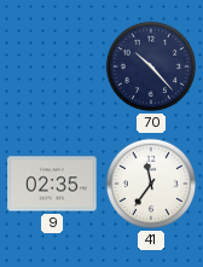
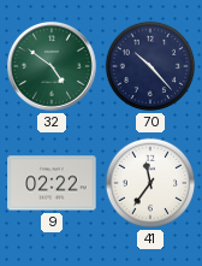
32: none -> 4:51
9: 02:35 -> 02:22
